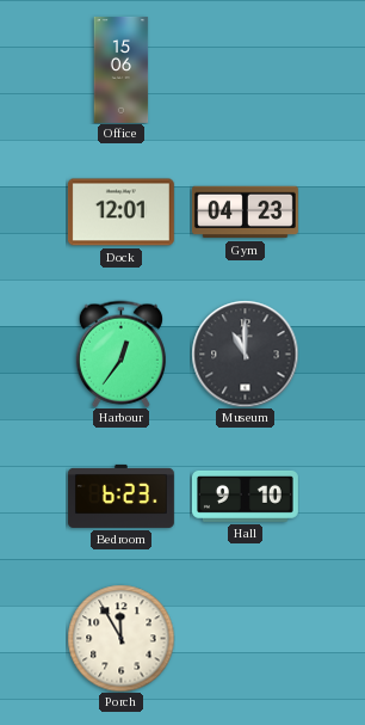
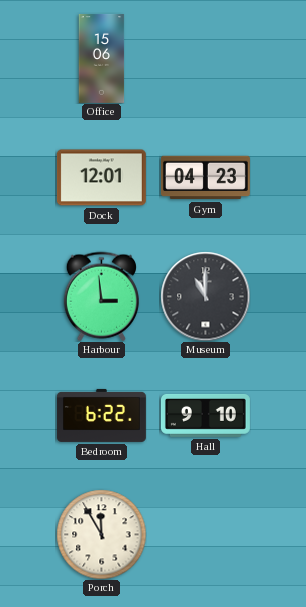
Harbour: 12:36 -> 2:59
Bedroom: 6:23 -> 6:22
